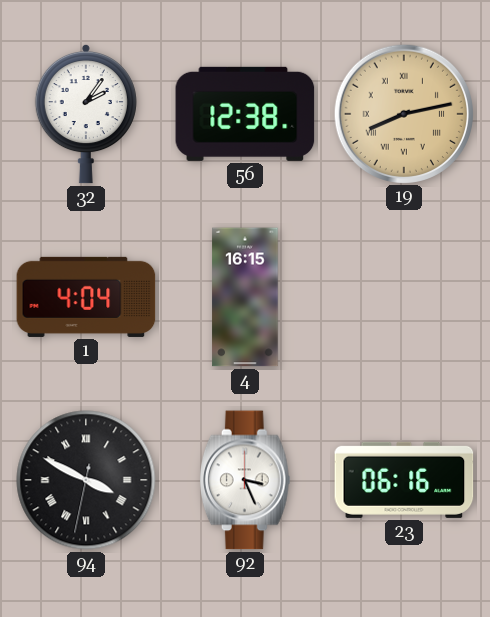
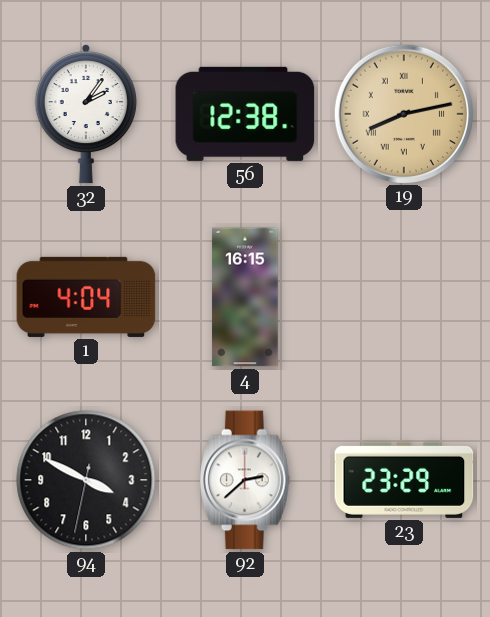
94 numerals: Roman -> Arabic
92: 3:26 -> 2:38
23: 06:16 -> 23:29
